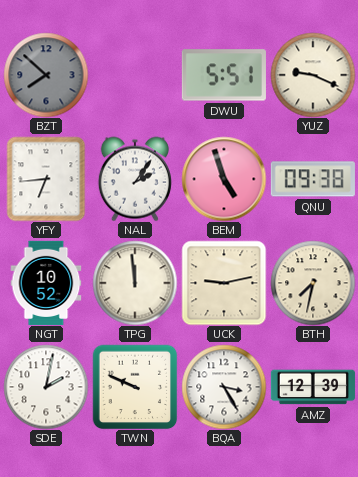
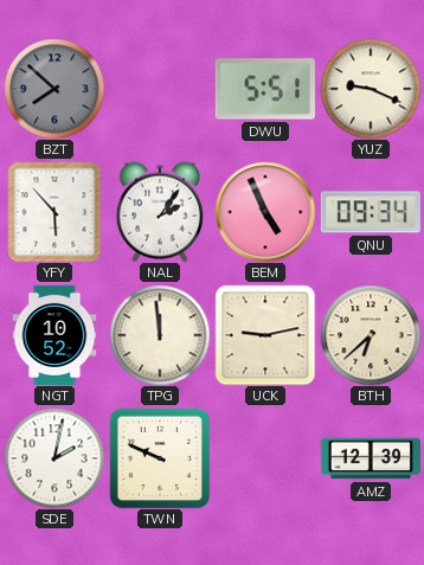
YFY: 6:44 -> 5:53
BEM: 4:57 -> 4:56
QNU: 09:38 -> 09:34
BTH: 7:32 -> 6:38
BQA: 3:25 -> none
